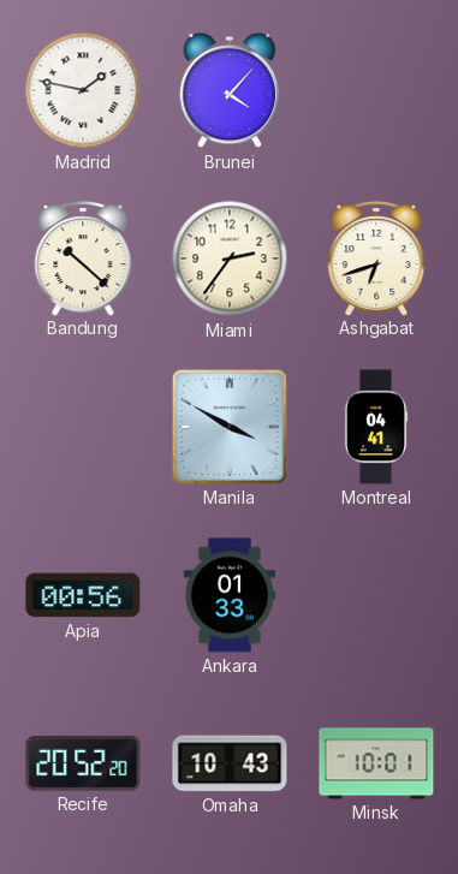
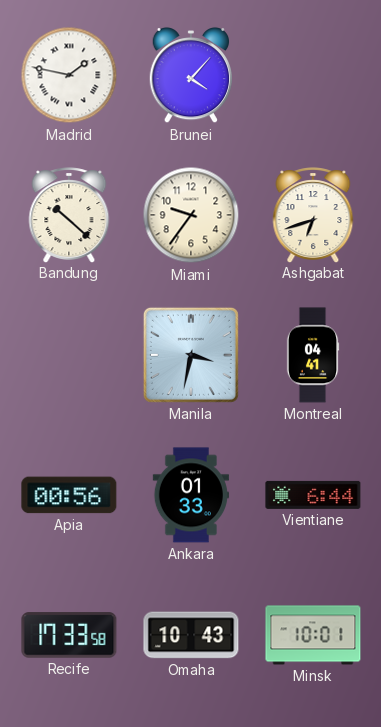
Miami: 2:36 -> 9:36
Manila: 3:50 -> 3:32
Vientiane: none -> 6:44
Recife: 20:52 -> 17:33
